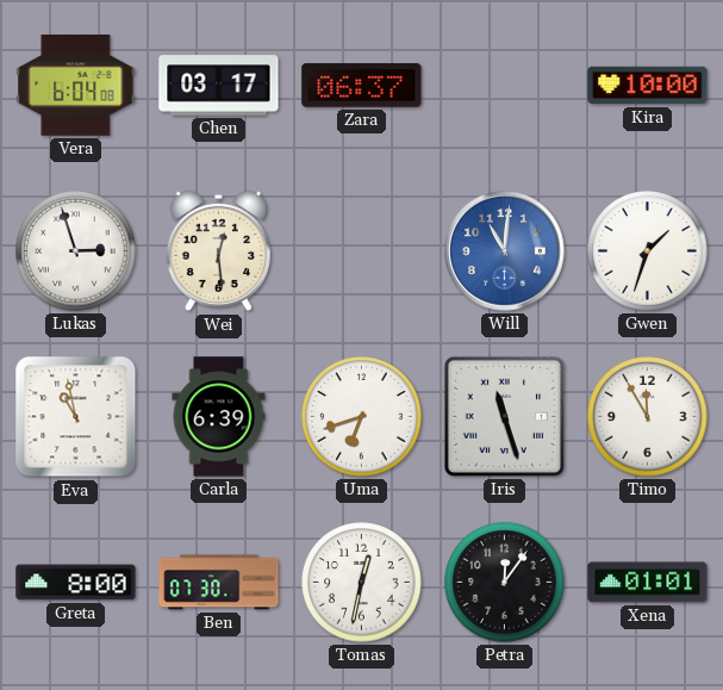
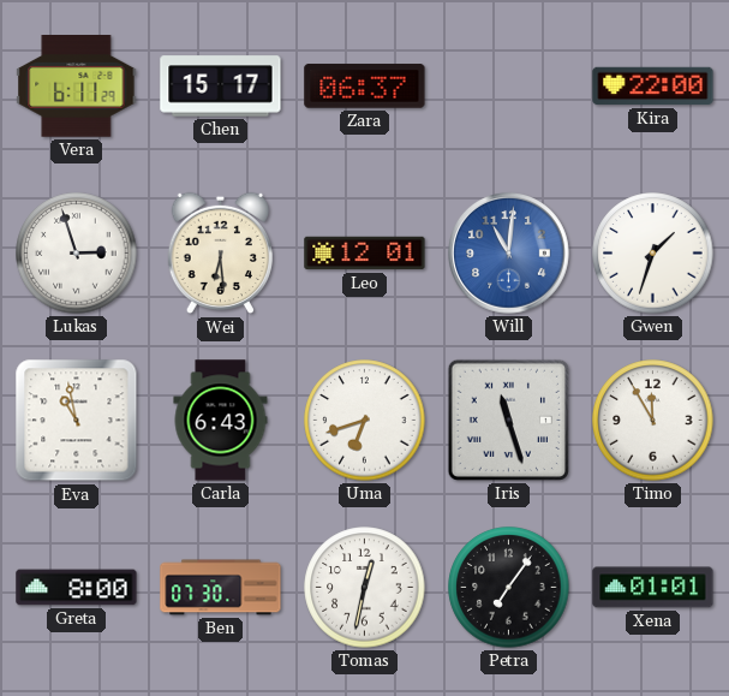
Vera: 6:04 -> 6:11
Chen: 03:17 -> 15:17
Kira: 10:00 -> 22:00
Wei: 12:29 -> 6:29
Leo: none -> 12:01
Carla: 6:39 -> 6:43
Petra: 12:06 -> 7:06
